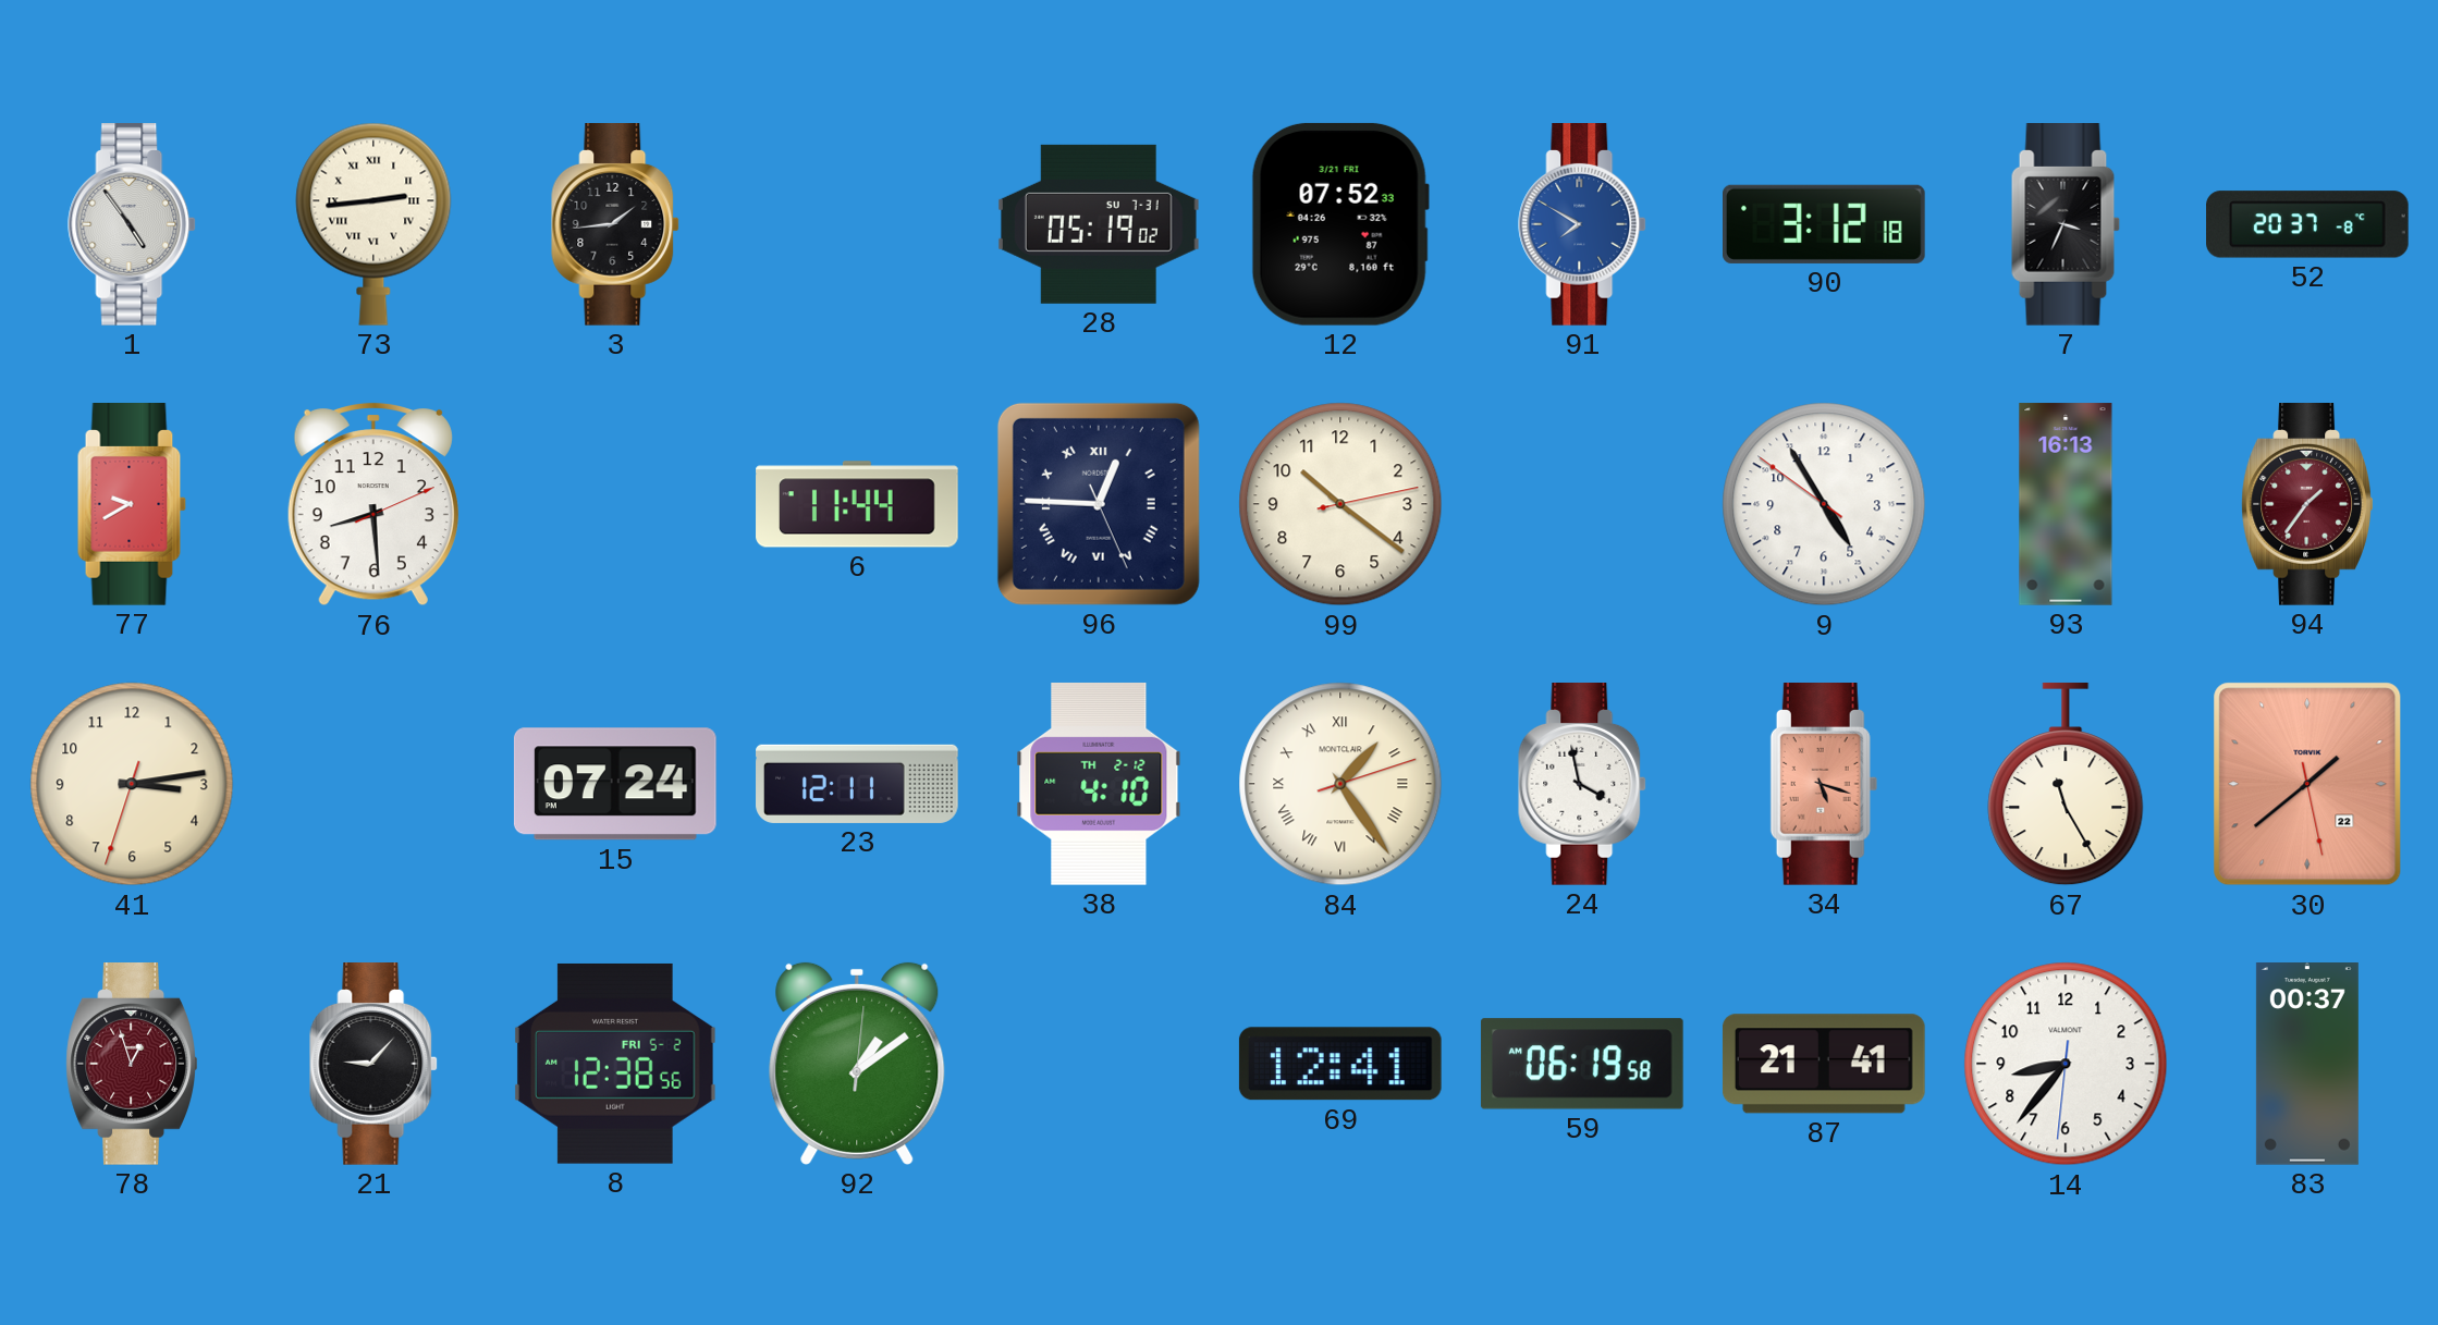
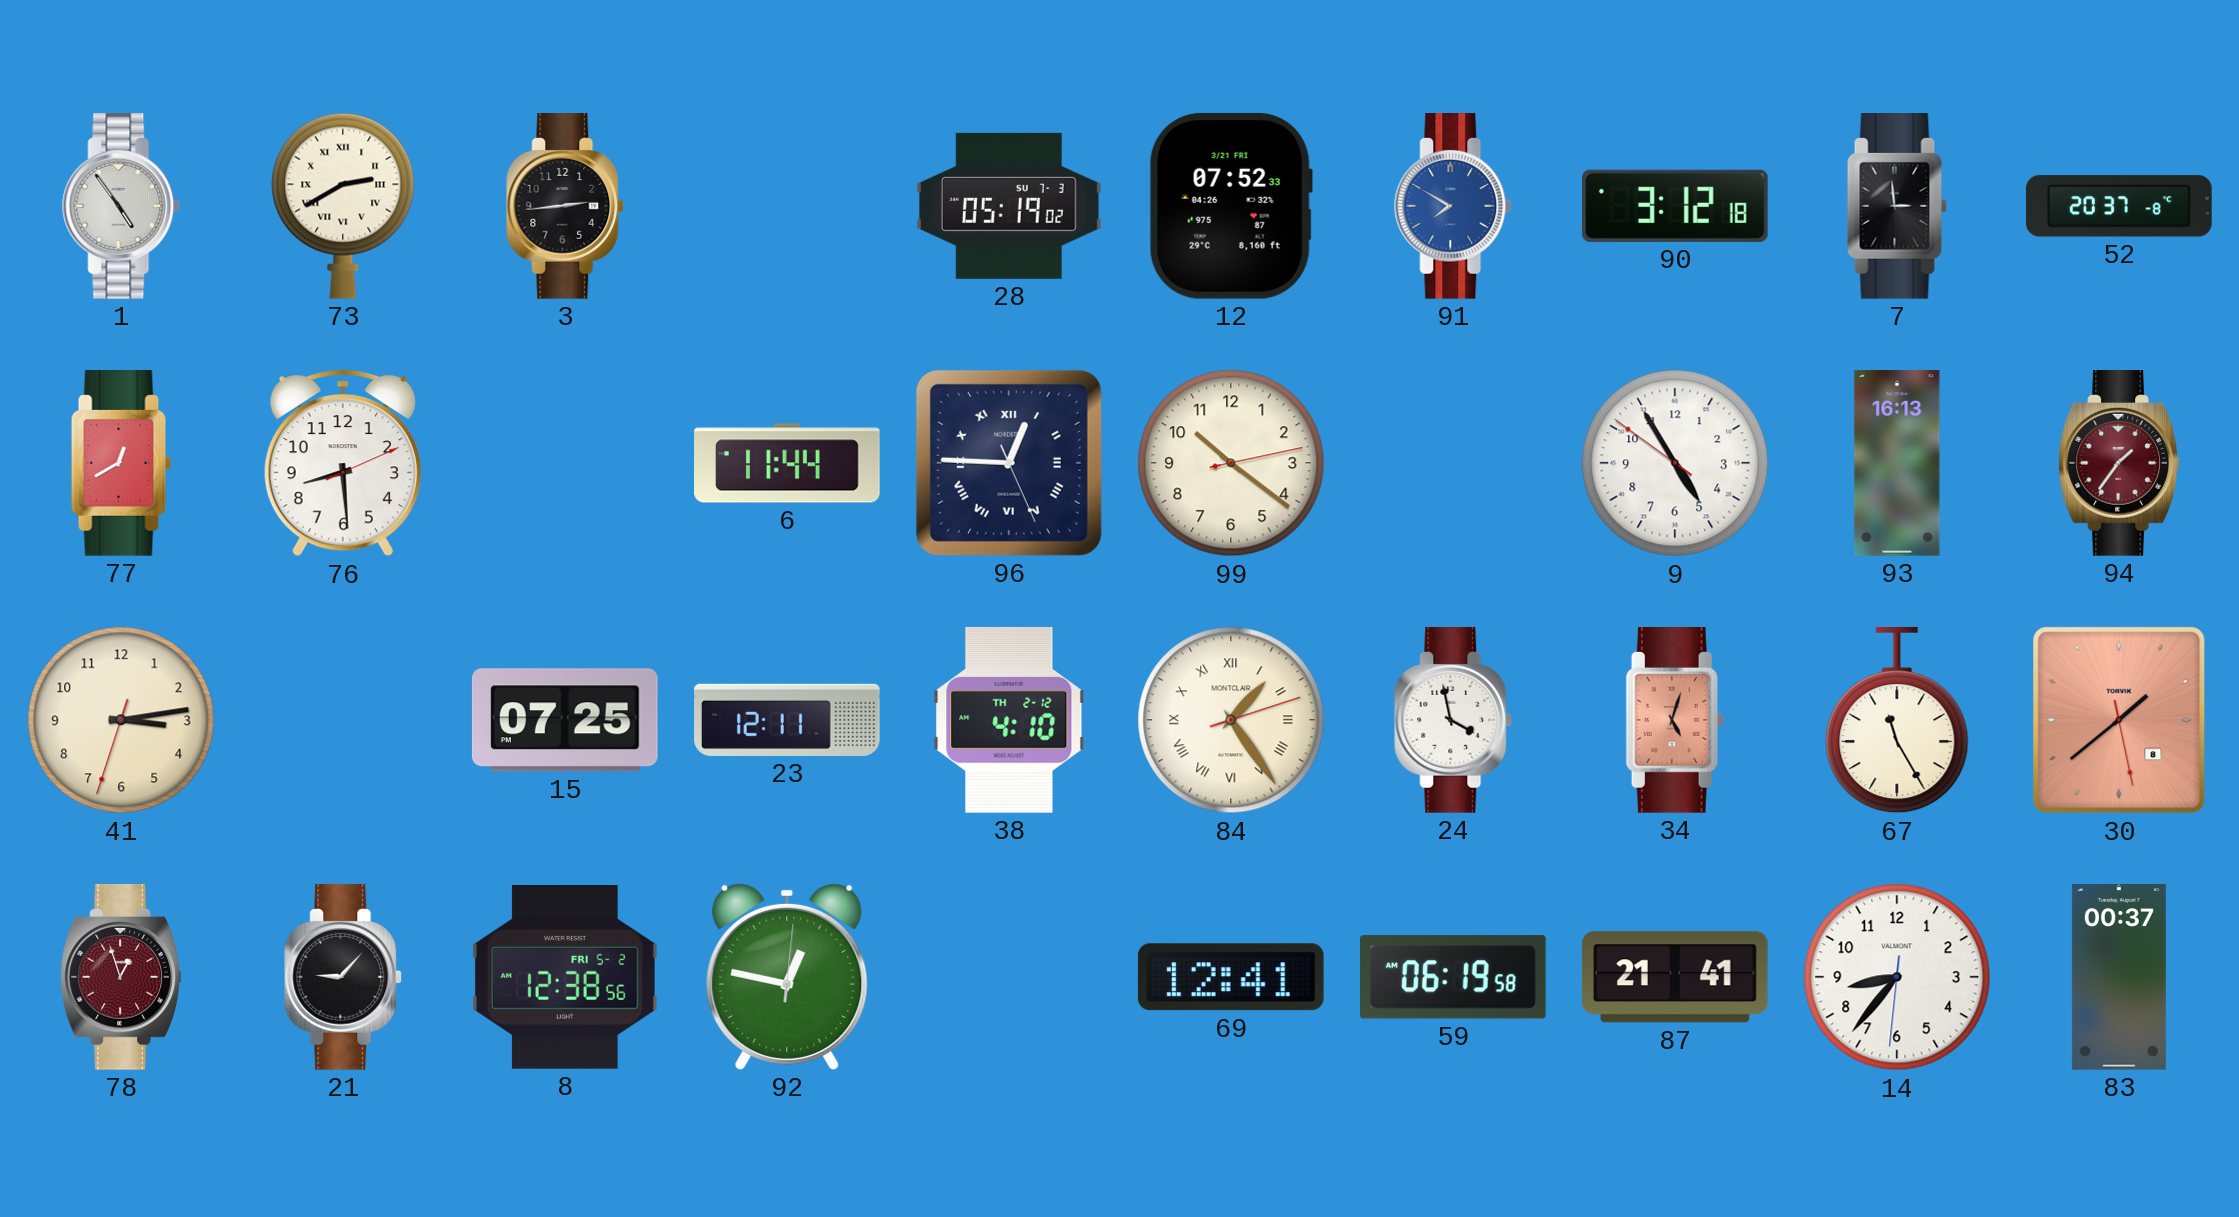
73: 2:44 -> 2:40
3: 1:44 -> 2:44
28 date: SU 7-31 -> SU 7-3
7: 3:34 -> 2:59
77: 9:40 -> 12:40
15: 07:24 -> 07:25
34: 5:18 -> 5:03
30 date: 22 -> 8
92: 1:09 -> 12:47
